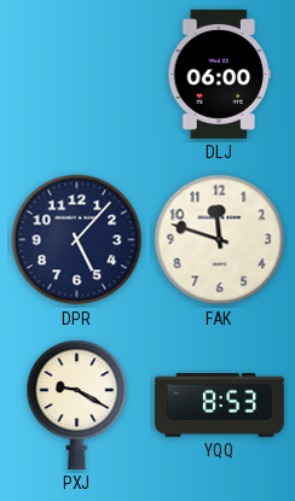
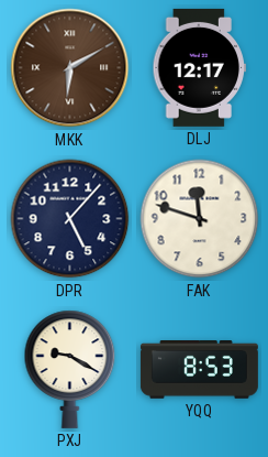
MKK: none -> 6:10
DLJ: 06:00 -> 12:17
